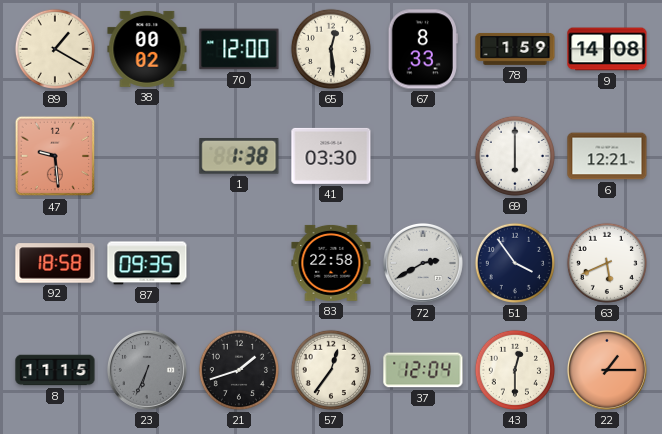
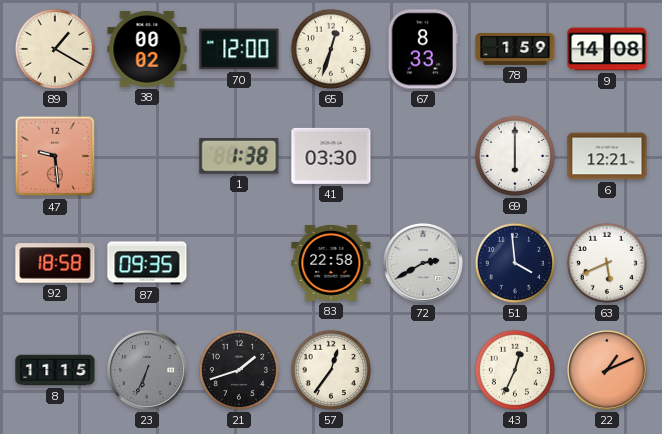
65: 12:29 -> 12:33
51: 3:54 -> 3:59
37: 12:04 -> none
43: 12:30 -> 12:34
22: 1:15 -> 1:11
